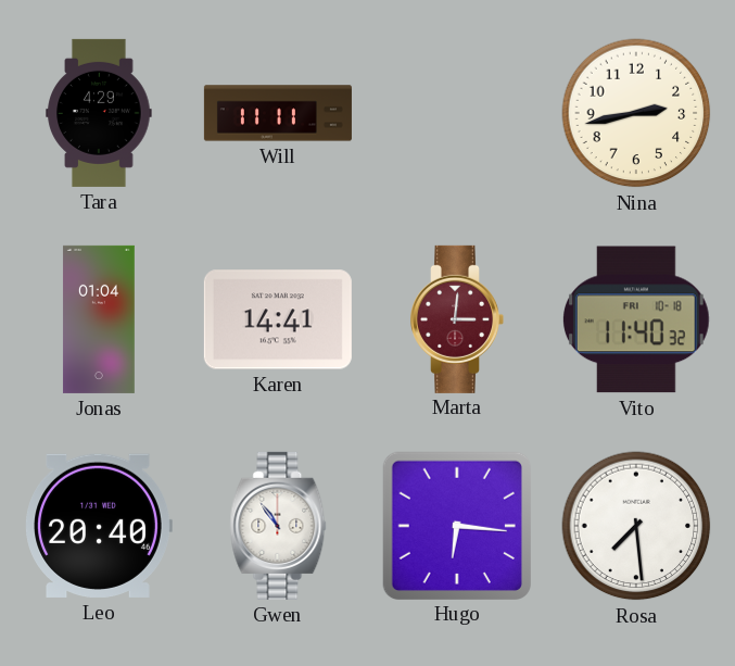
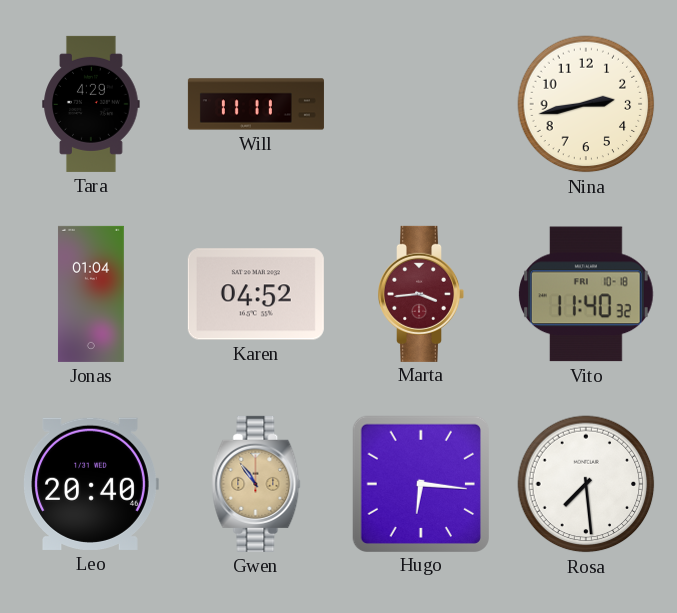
Karen: 14:41 -> 04:52
Marta: 3:01 -> 3:44
Gwen dial: white -> champagne
